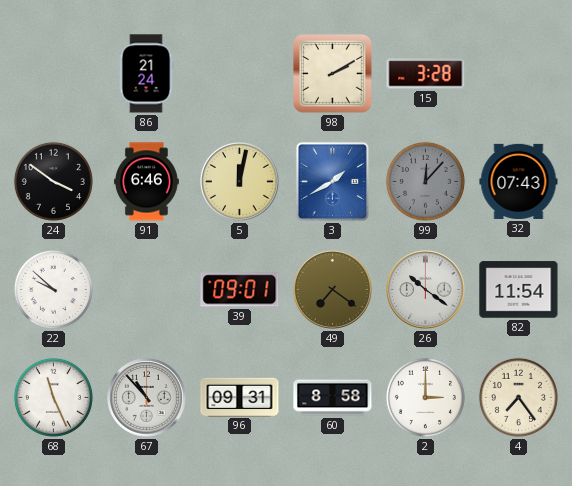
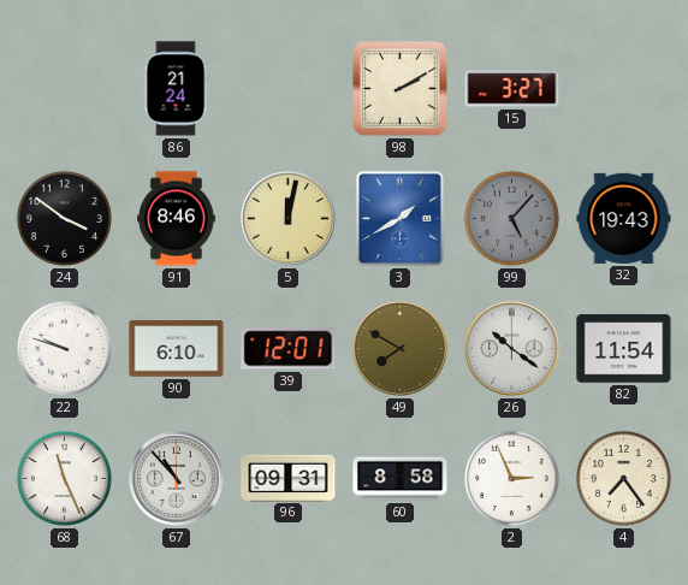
15: 3:28 -> 3:27
91: 6:46 -> 8:46
99: 12:07 -> 5:07
32: 07:43 -> 19:43
22: 9:52 -> 9:48
90: none -> 6:10
39: 09:01 -> 12:01
49: 7:21 -> 7:50
2: 3:00 -> 2:56
